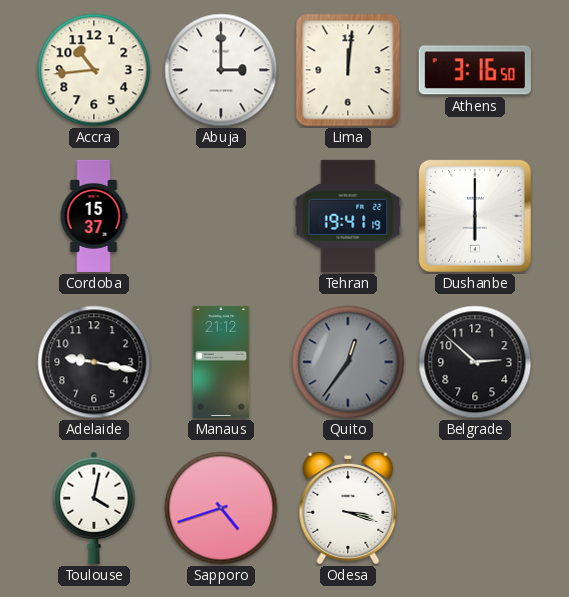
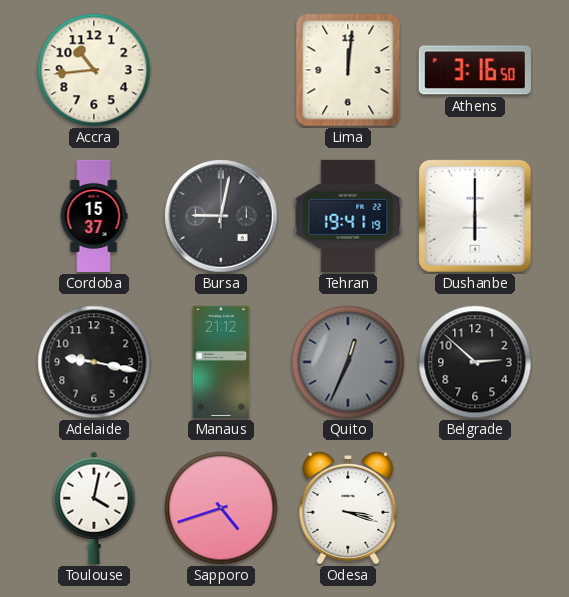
Abuja: 3:00 -> none
Bursa: none -> 9:02
Quito: 12:36 -> 12:34
